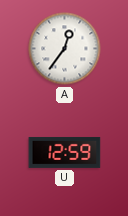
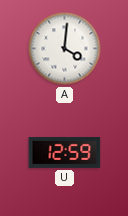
A: 12:36 -> 4:01
